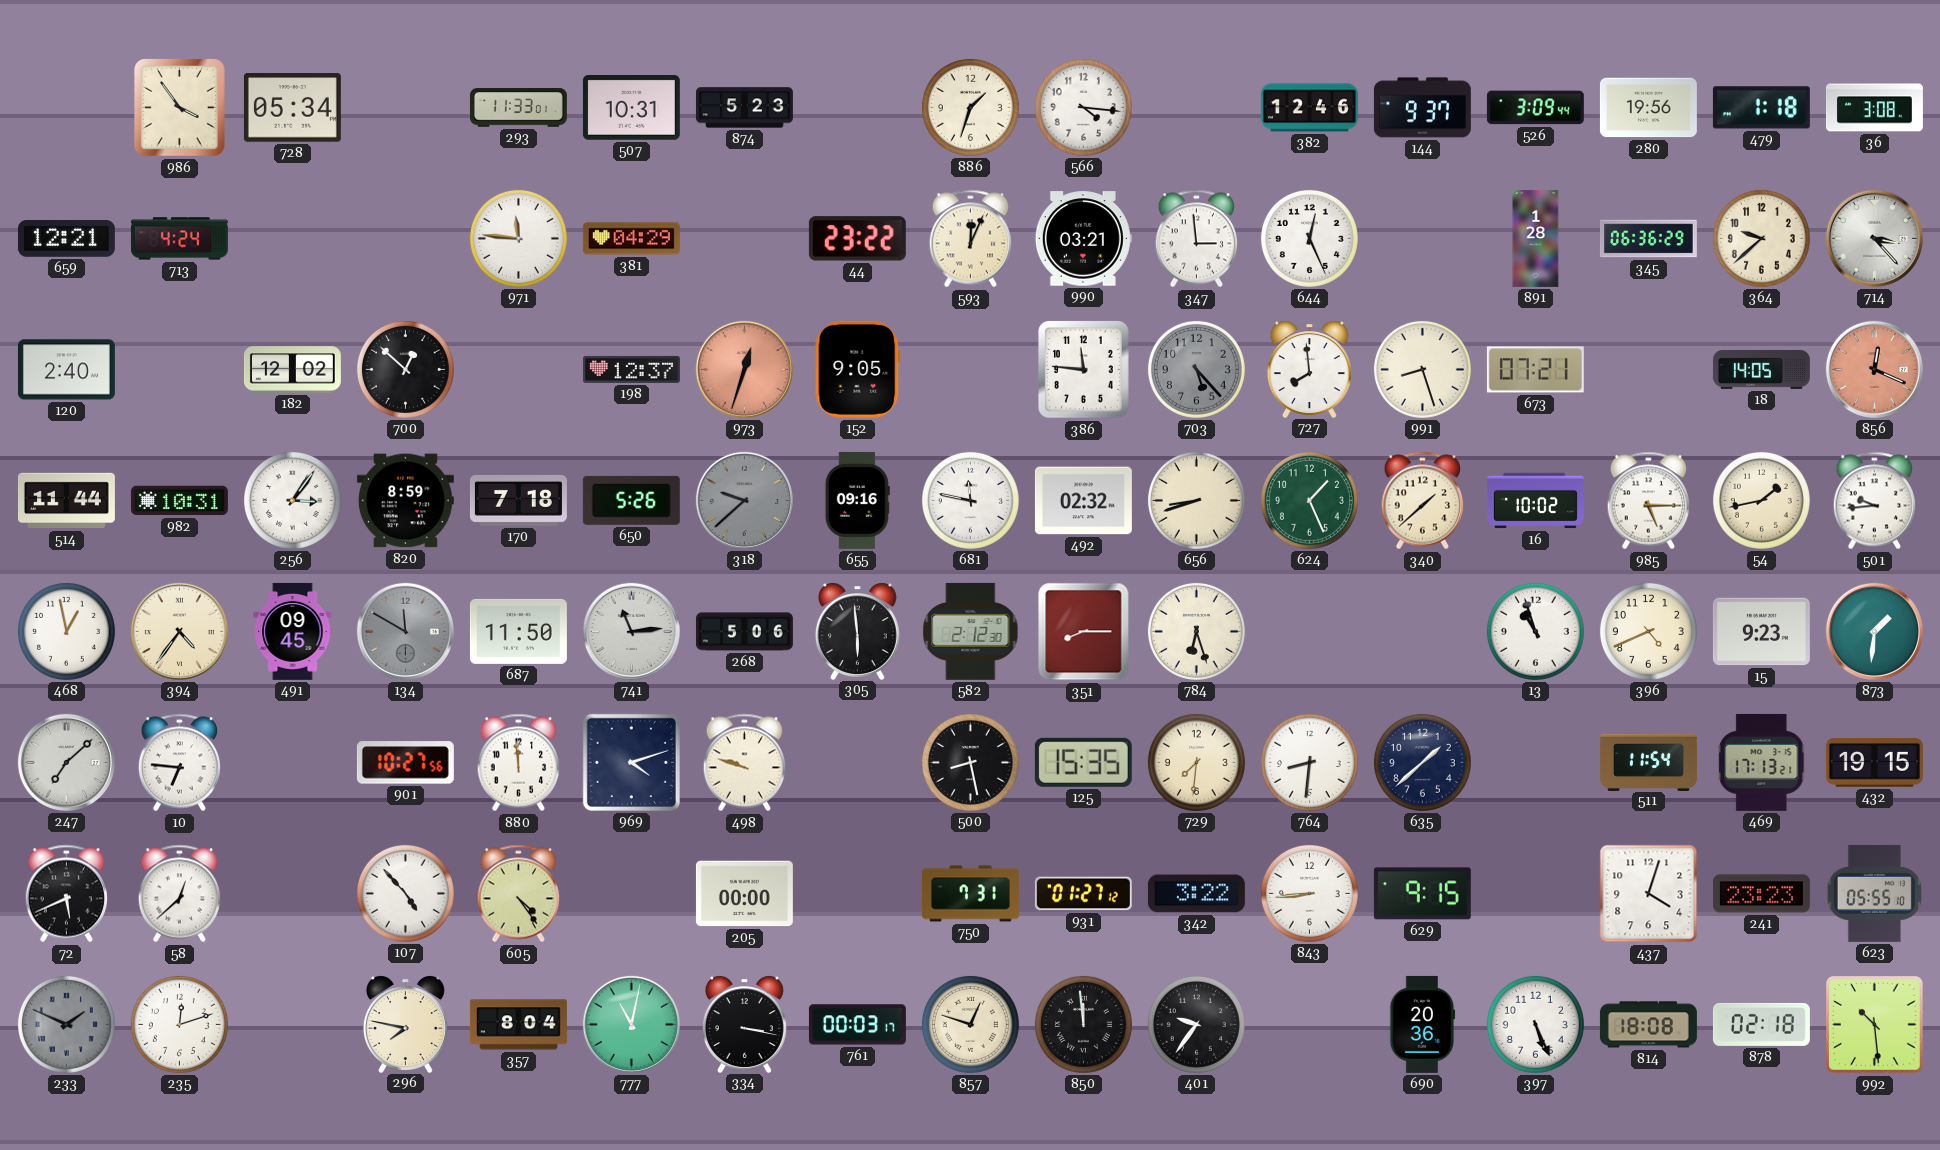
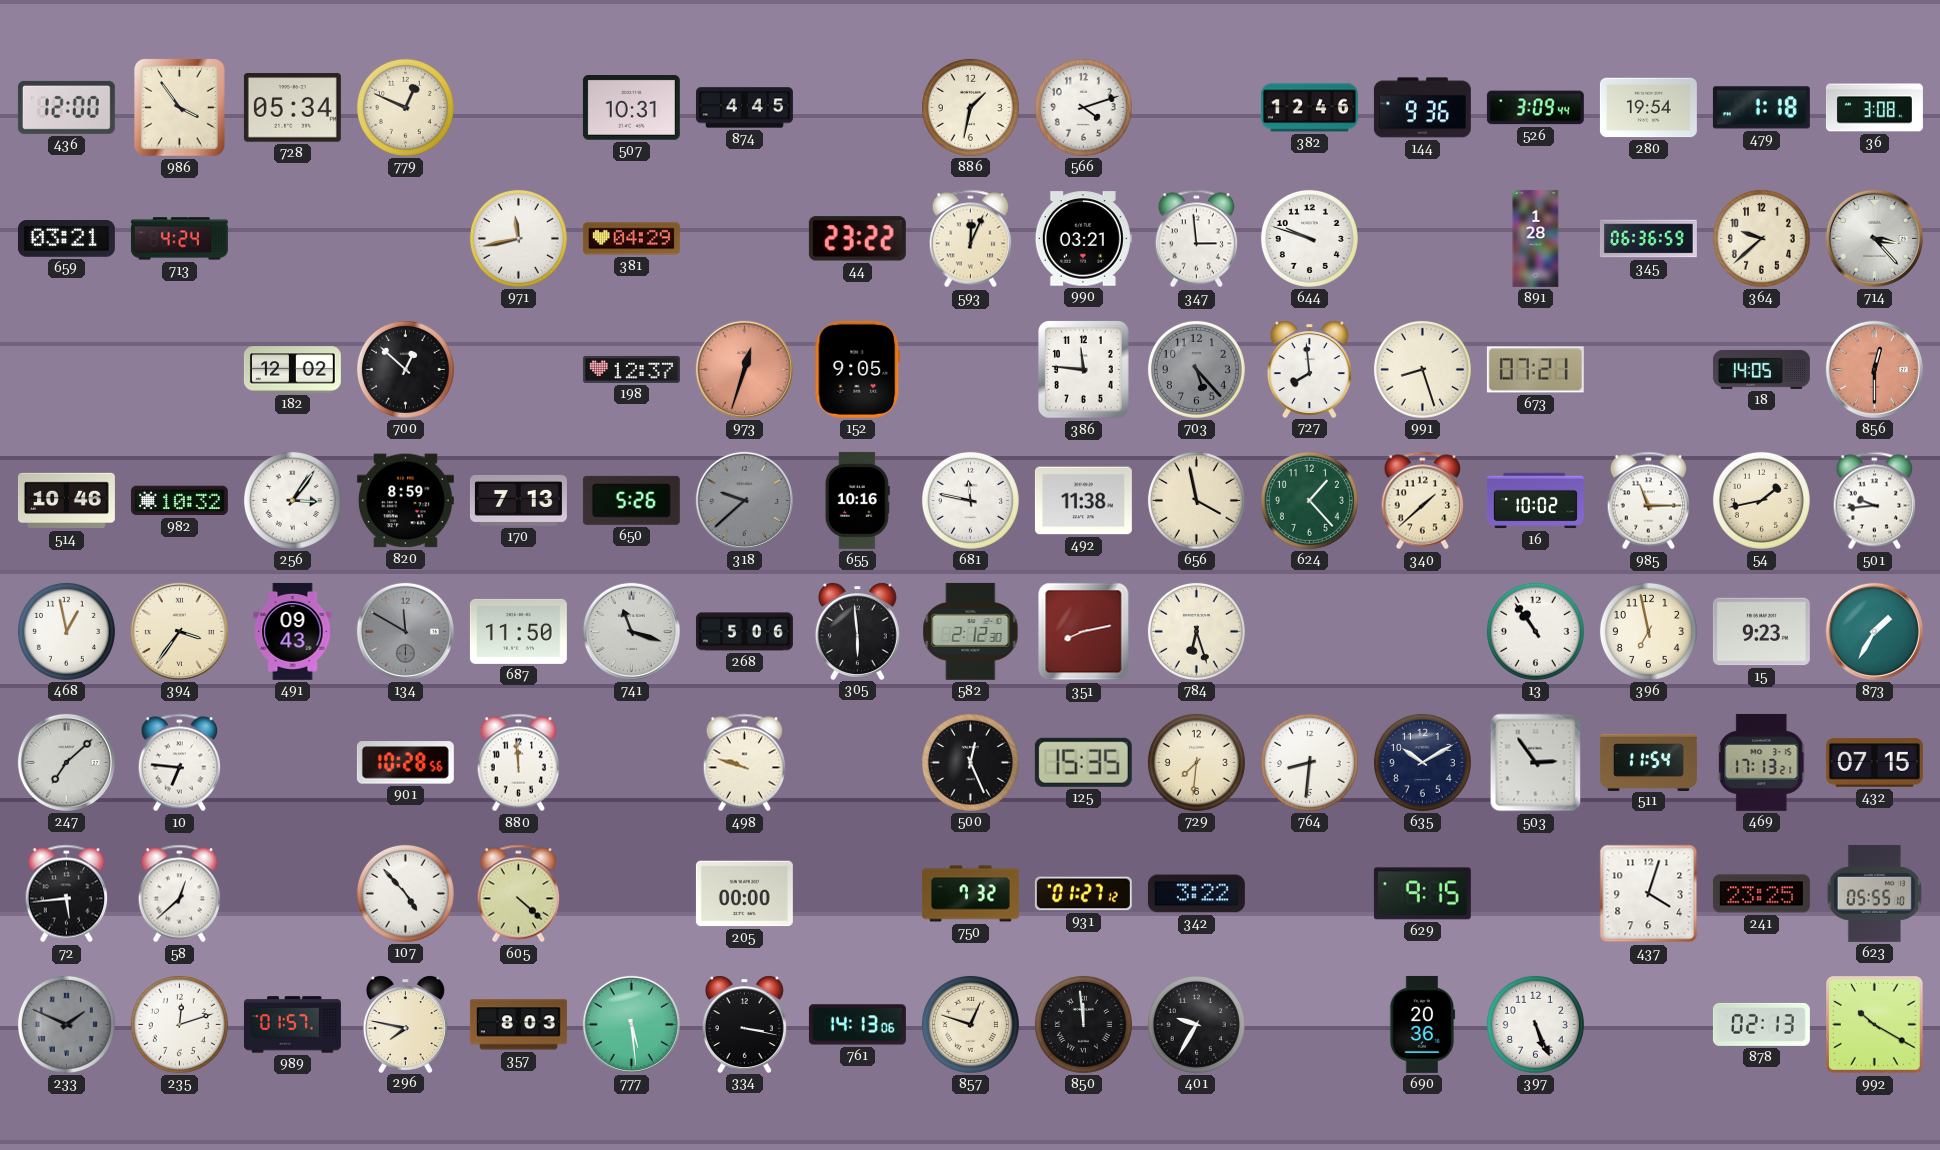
436: none -> 12:00
779: none -> 12:49
293: 11:33 -> none
874: 5:23 -> 4:45
886: 1:33 -> 1:32
566: 4:16 -> 4:12
144: 9:37 -> 9:36
280: 19:56 -> 19:54
659: 12:21 -> 03:21
971: 11:46 -> 11:43
644: 12:26 -> 9:48
345: 06:36:29 -> 06:36:59
120: 2:40 -> none
856: 12:19 -> 12:30
514: 11:44 -> 10:46
982: 10:31 -> 10:32
170: 7:18 -> 7:13
655: 09:16 -> 10:16
492: 02:32 -> 11:38
656: 8:42 -> 3:58
624: 1:26 -> 1:23
985: 5:15 -> 11:15
394: 4:36 -> 3:36
491: 09:45 -> 09:43
741: 11:14 -> 11:18
351: 8:15 -> 8:13
13: 10:57 -> 10:54
396: 4:41 -> 6:58
873: 1:31 -> 1:35
901: 10:27 -> 10:28
969: 4:12 -> none
500: 8:28 -> 12:26
635: 1:38 -> 10:10
503: none -> 2:54
432: 19:15 -> 07:15
72: 5:41 -> 5:44
605: 4:24 -> 4:22
750: 7:31 -> 7:32
843: 8:44 -> none
241: 23:23 -> 23:25
989: none -> 01:57
357: 8:04 -> 8:03
777: 11:02 -> 5:29
761: 00:03 -> 14:13
401: 9:36 -> 9:35
814: 18:08 -> none
878: 02:18 -> 02:13
992: 10:29 -> 10:20
